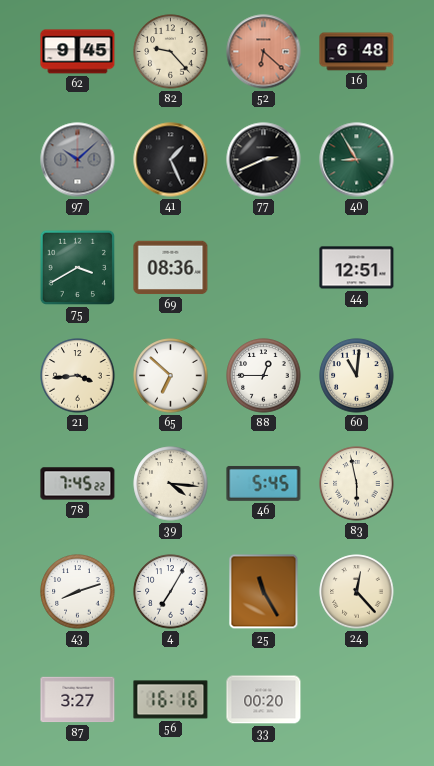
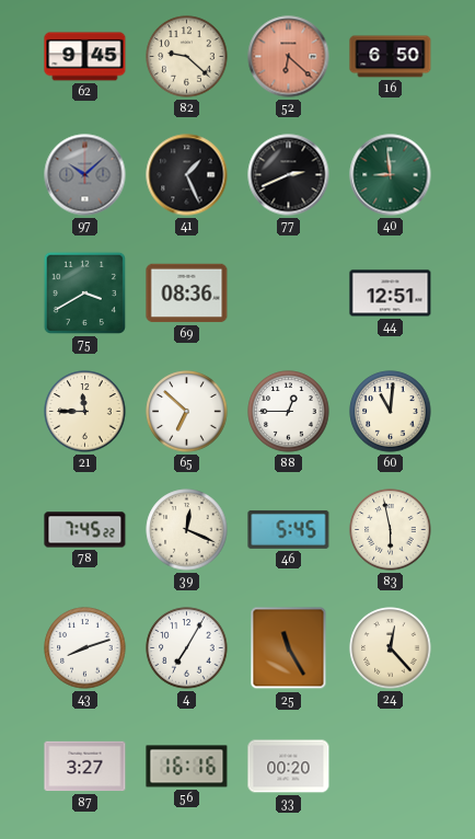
82: 9:23 -> 9:22
16: 6:48 -> 6:50
40: 8:55 -> 8:59
21: 3:44 -> 11:45
39: 4:16 -> 12:19
